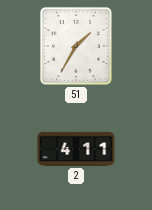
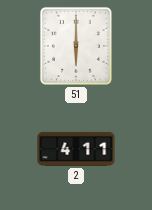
51: 1:35 -> 6:00
